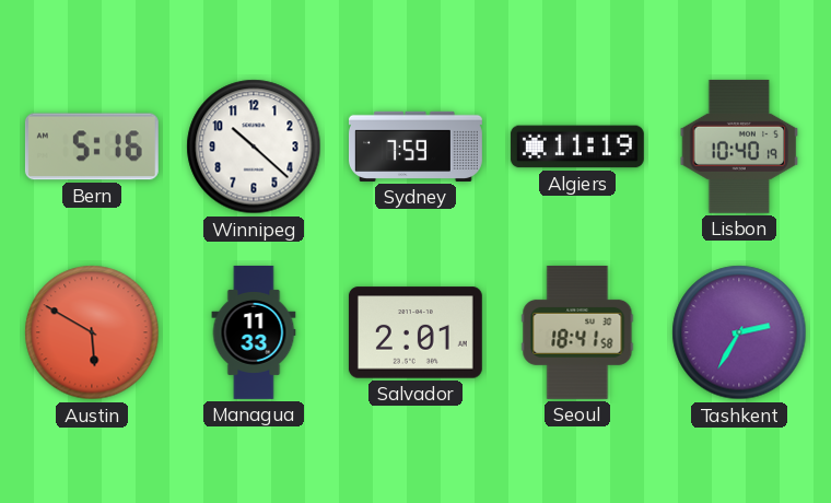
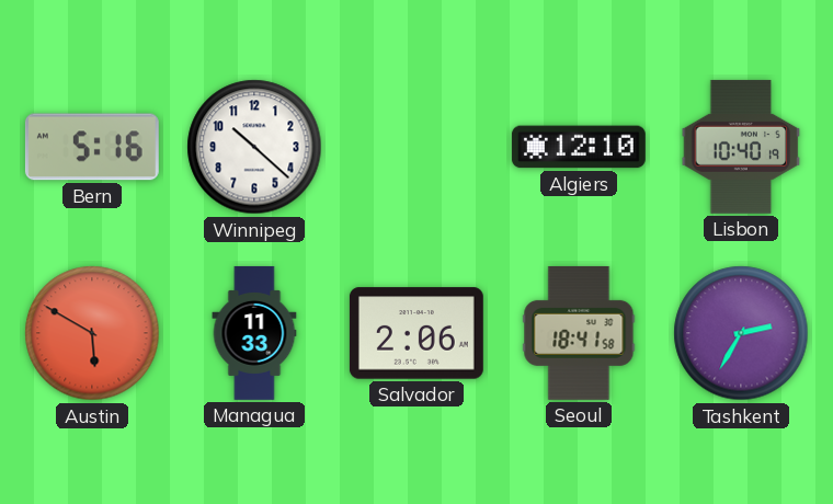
Sydney: 7:59 -> none
Algiers: 11:19 -> 12:10
Salvador: 2:01 -> 2:06
